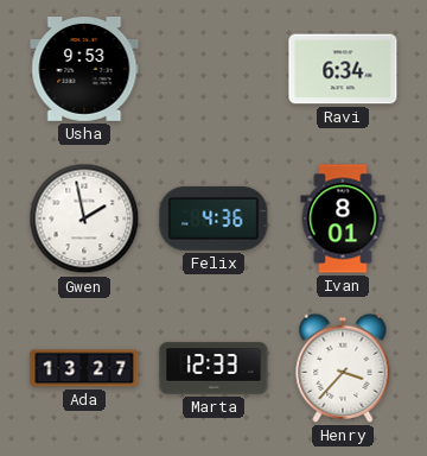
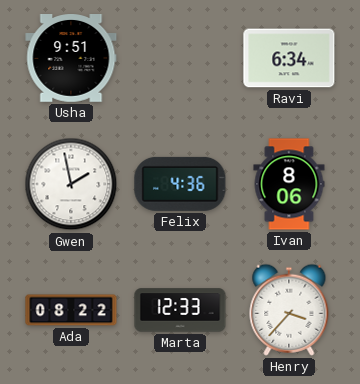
Usha: 9:53 -> 9:51
Ivan: 8:01 -> 8:06
Ada: 13:27 -> 08:22
